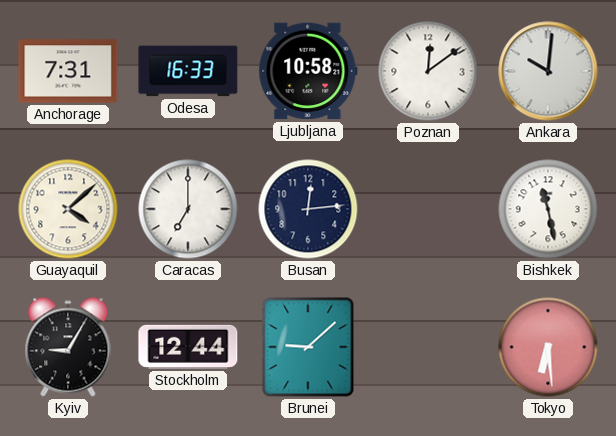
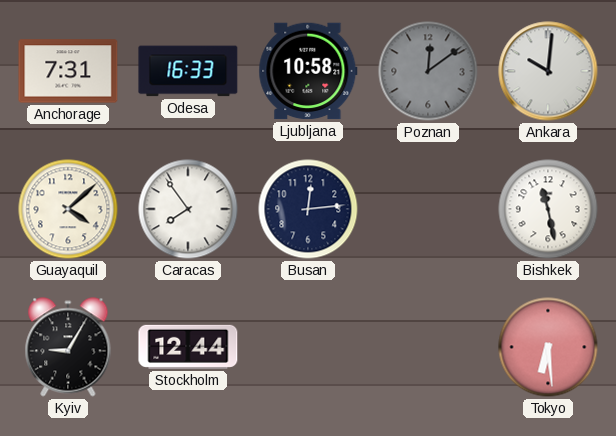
Poznan dial: white -> grey
Caracas: 7:00 -> 7:54
Brunei: 9:08 -> none
